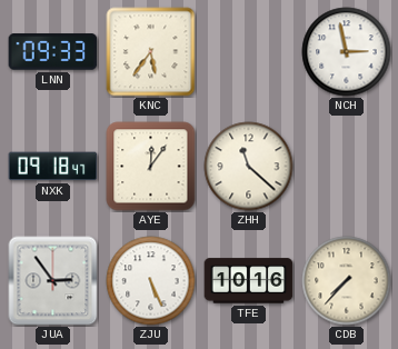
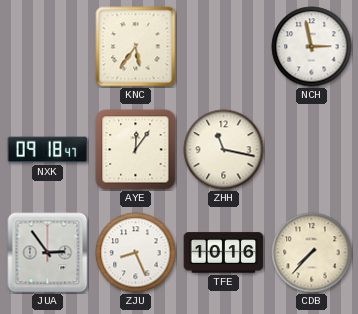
LNN: 09:33 -> none
ZHH: 11:22 -> 11:17
ZJU: 5:26 -> 8:26
